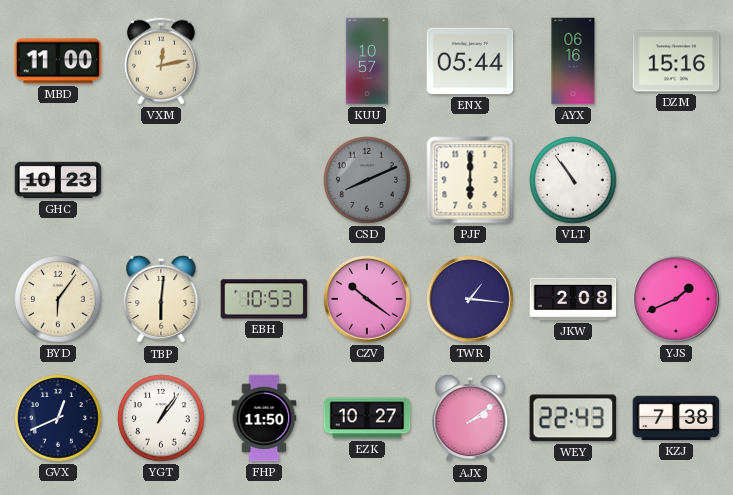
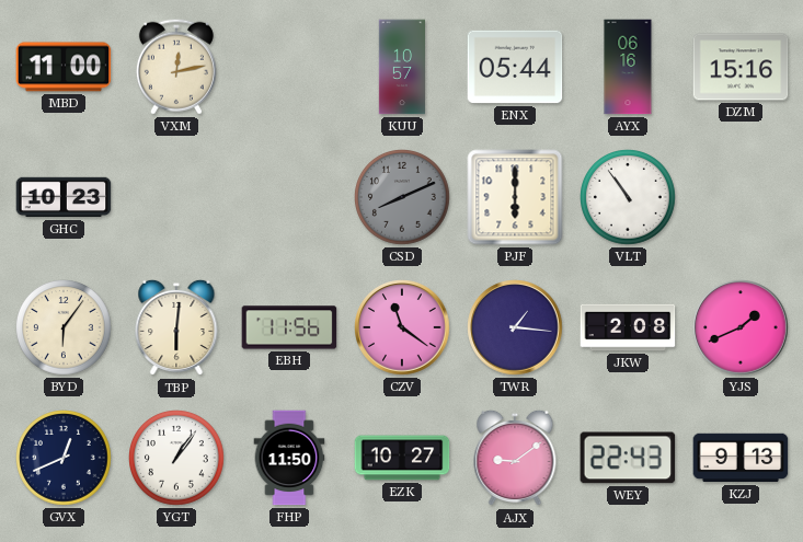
EBH: 10:53 -> 11:56
CZV: 10:21 -> 11:21
AJX: 2:09 -> 9:09
KZJ: 7:38 -> 9:13
